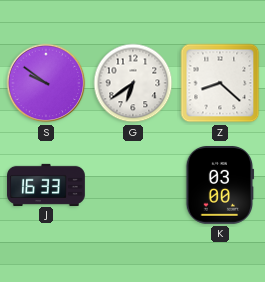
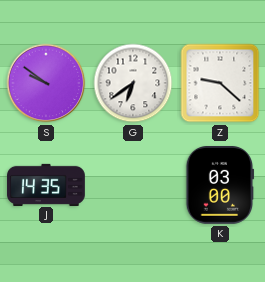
Z: 8:22 -> 9:22
J: 16:33 -> 14:35
